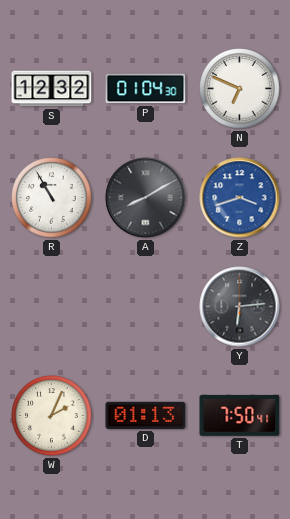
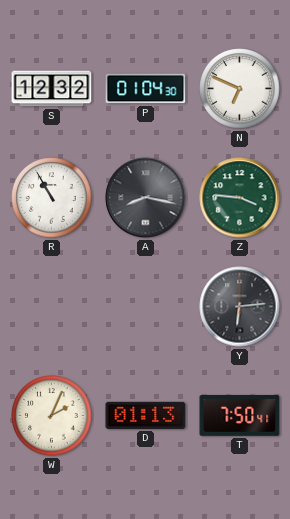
A: 8:10 -> 8:17
Z: 3:42 -> 3:46
Z dial: blue -> green
